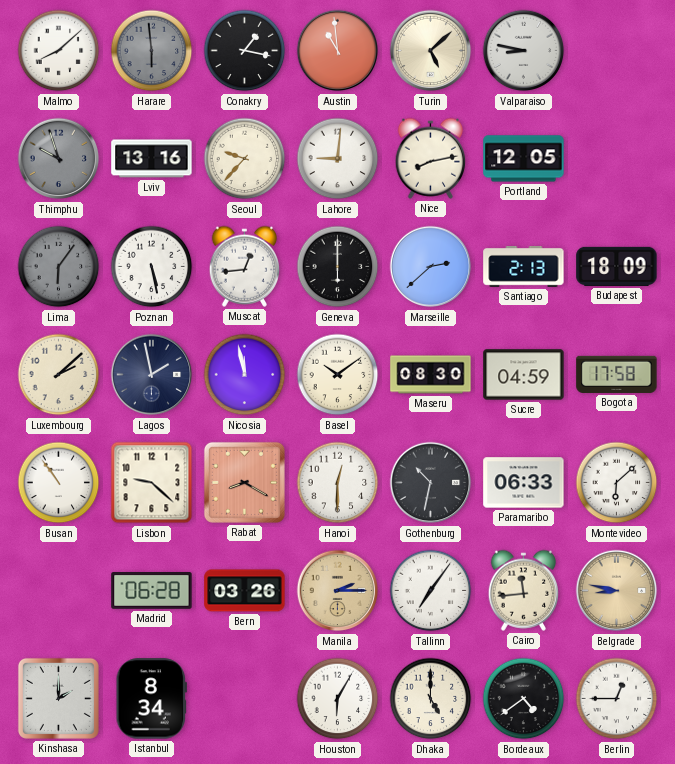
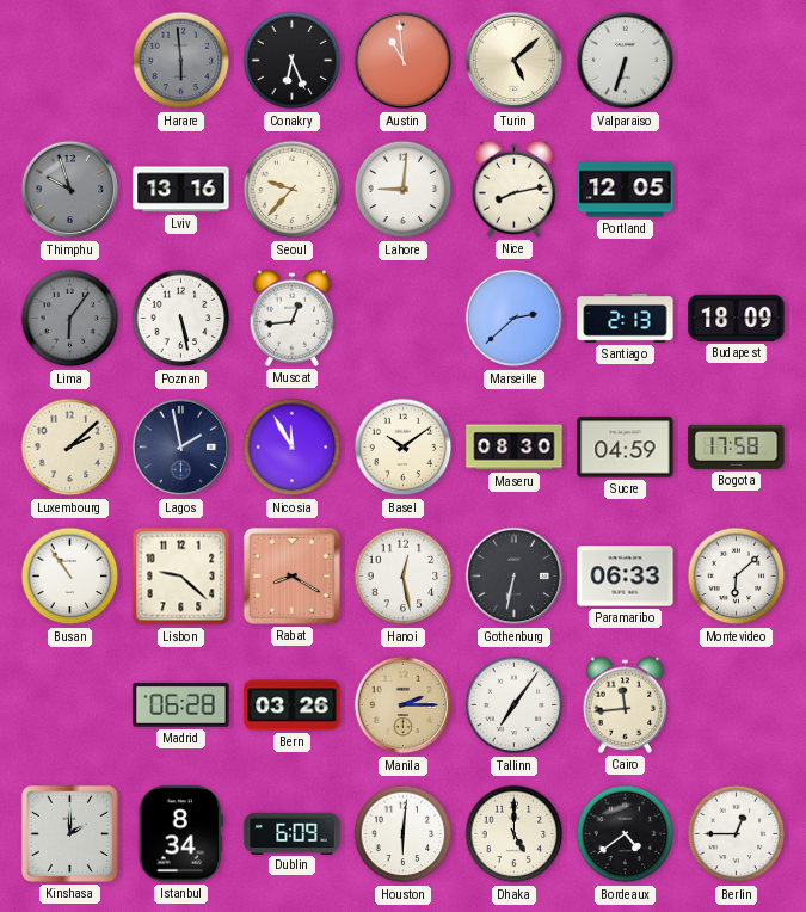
Malmo: 8:08 -> none
Conakry: 1:17 -> 6:26
Valparaiso: 8:47 -> 6:33
Geneva: 6:00 -> none
Nicosia: 11:58 -> 11:55
Hanoi: 12:30 -> 12:28
Gothenburg: 10:32 -> 6:32
Belgrade: 8:47 -> none
Dublin: none -> 6:09
Houston: 6:05 -> 6:01
